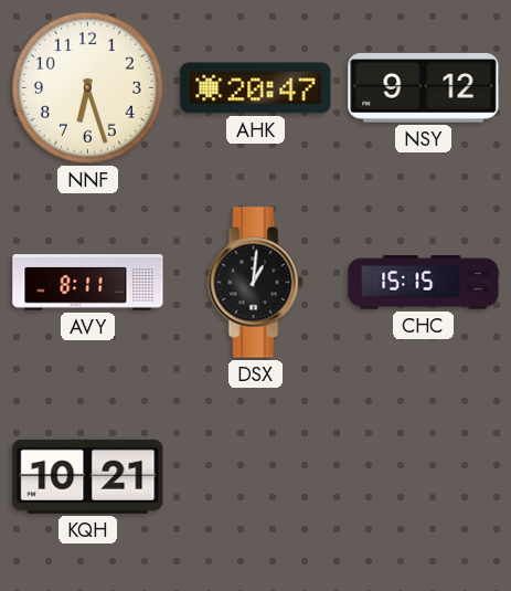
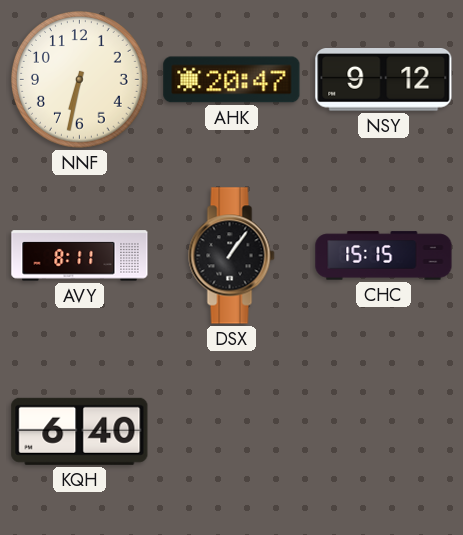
NNF: 6:27 -> 6:32
DSX: 1:01 -> 1:06
KQH: 10:21 -> 6:40
